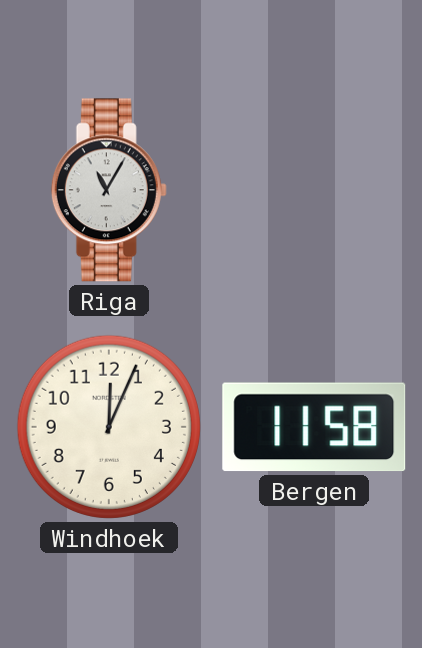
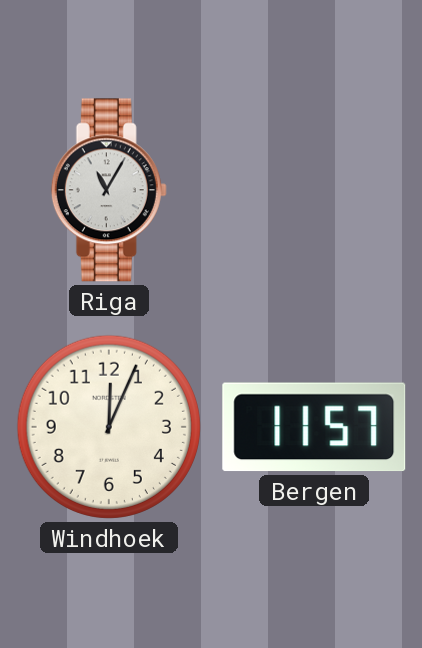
Bergen: 11:58 -> 11:57
